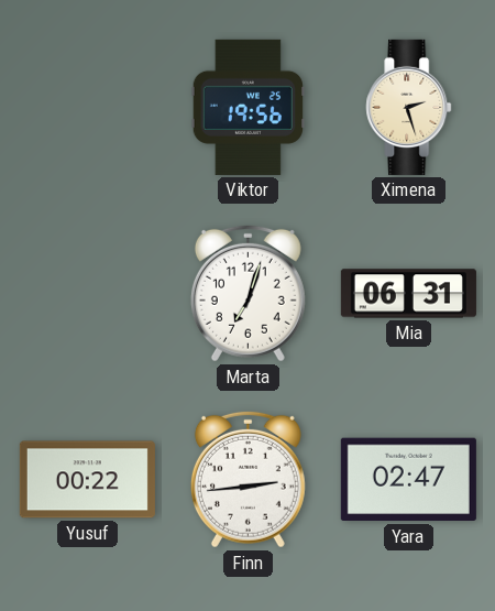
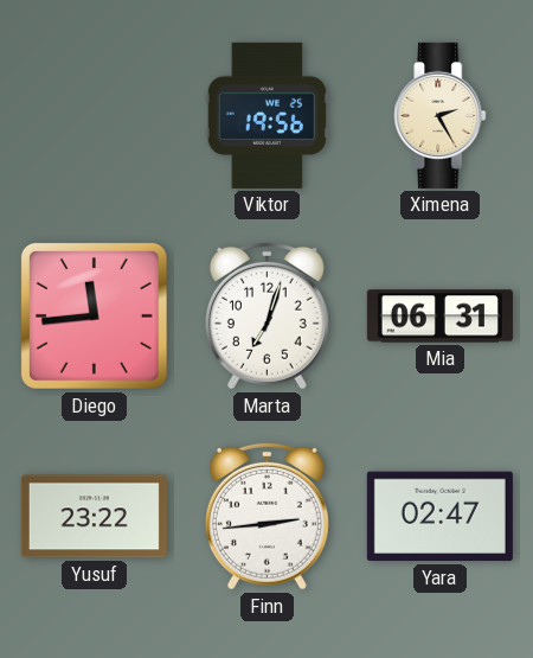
Ximena: 2:27 -> 2:25
Diego: none -> 11:44
Yusuf: 00:22 -> 23:22
